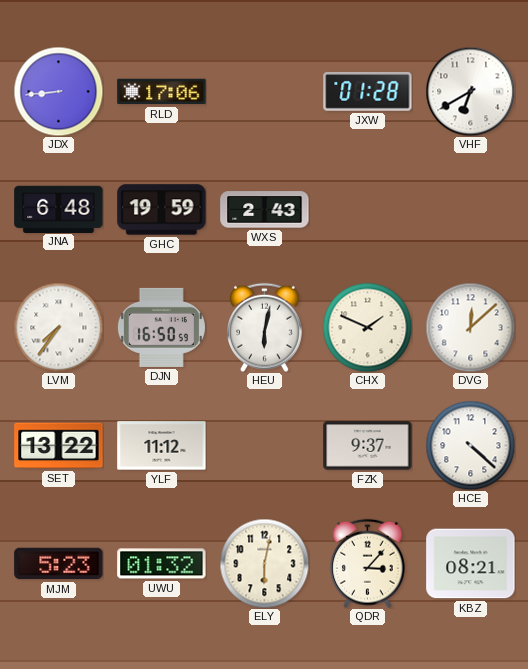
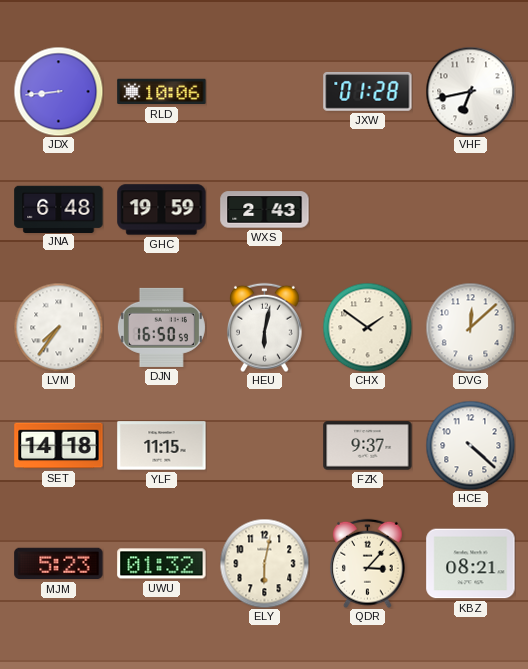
RLD: 17:06 -> 10:06
VHF: 6:40 -> 6:43
CHX: 1:49 -> 1:51
SET: 13:22 -> 14:18
YLF: 11:12 -> 11:15
